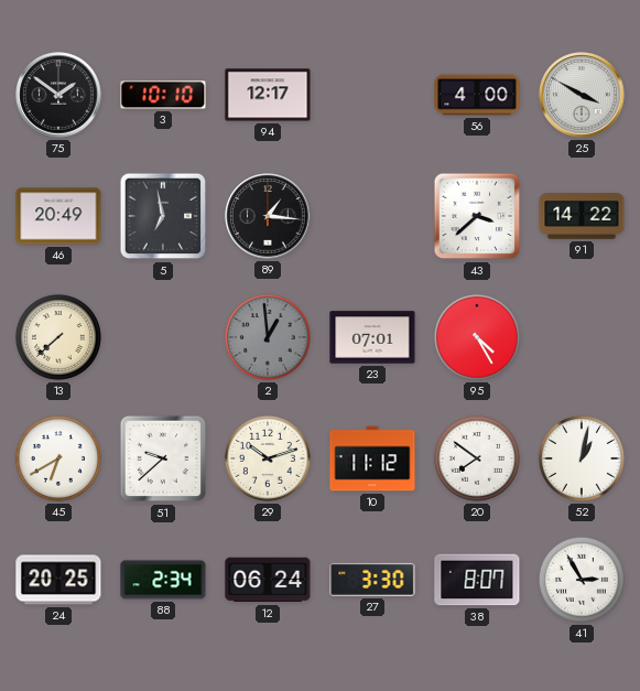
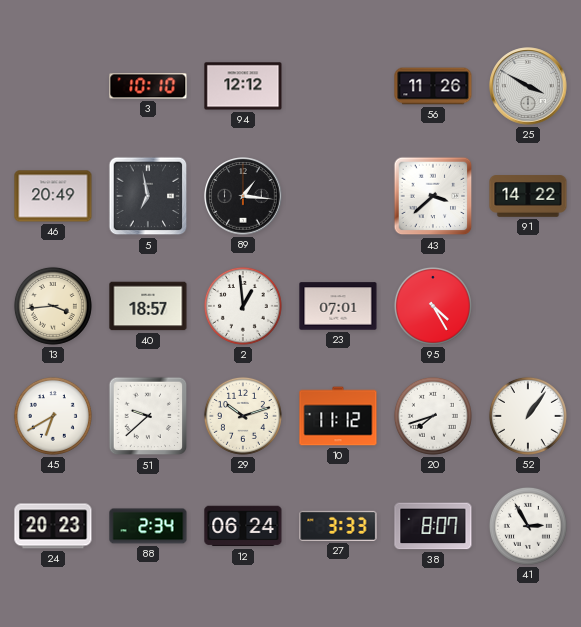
75: 1:51 -> none
94: 12:17 -> 12:12
56: 4:00 -> 11:26
13: 7:38 -> 3:44
40: none -> 18:57
2 dial: grey -> white
20: 7:51 -> 7:42
52: 1:02 -> 1:06
24: 20:25 -> 20:23
27: 3:30 -> 3:33
